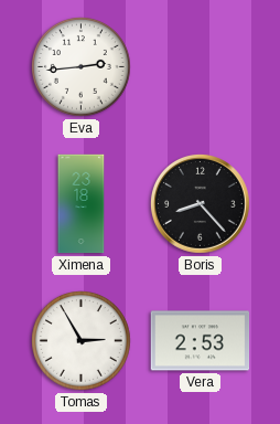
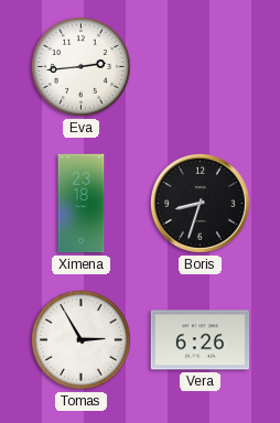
Boris: 8:23 -> 8:33
Vera: 2:53 -> 6:26
